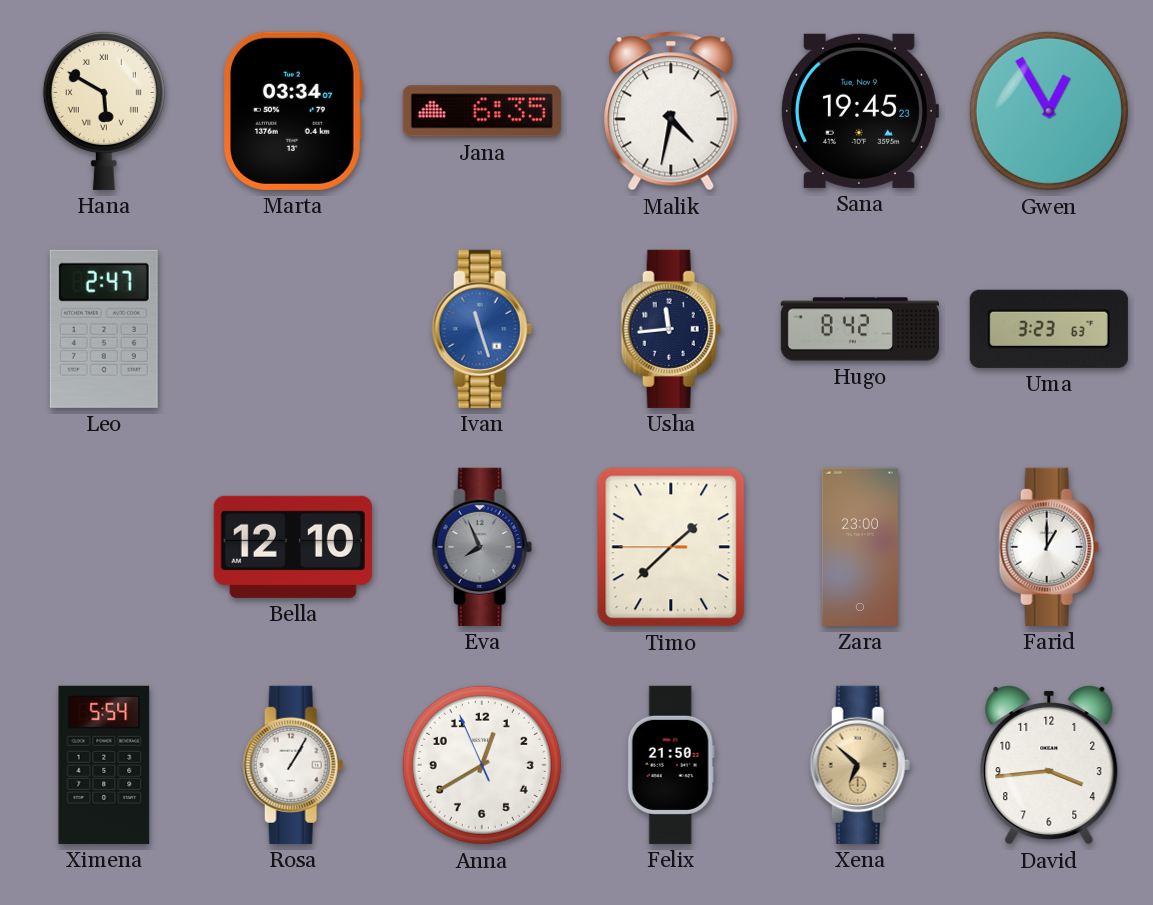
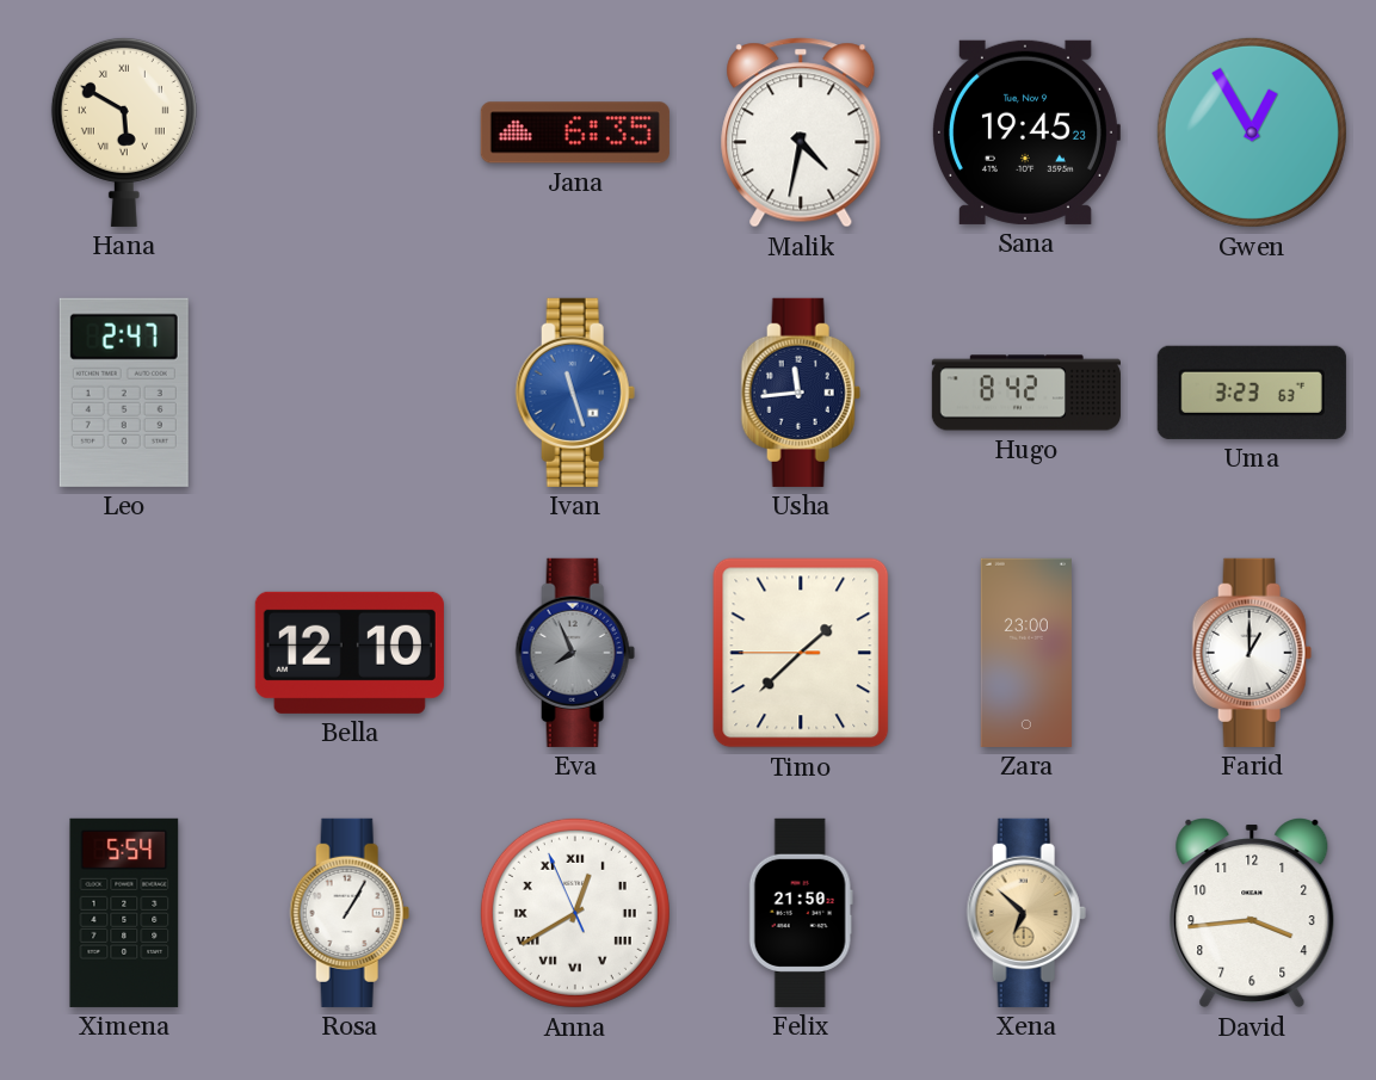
Marta: 03:34 -> none
Anna numerals: Arabic -> Roman
